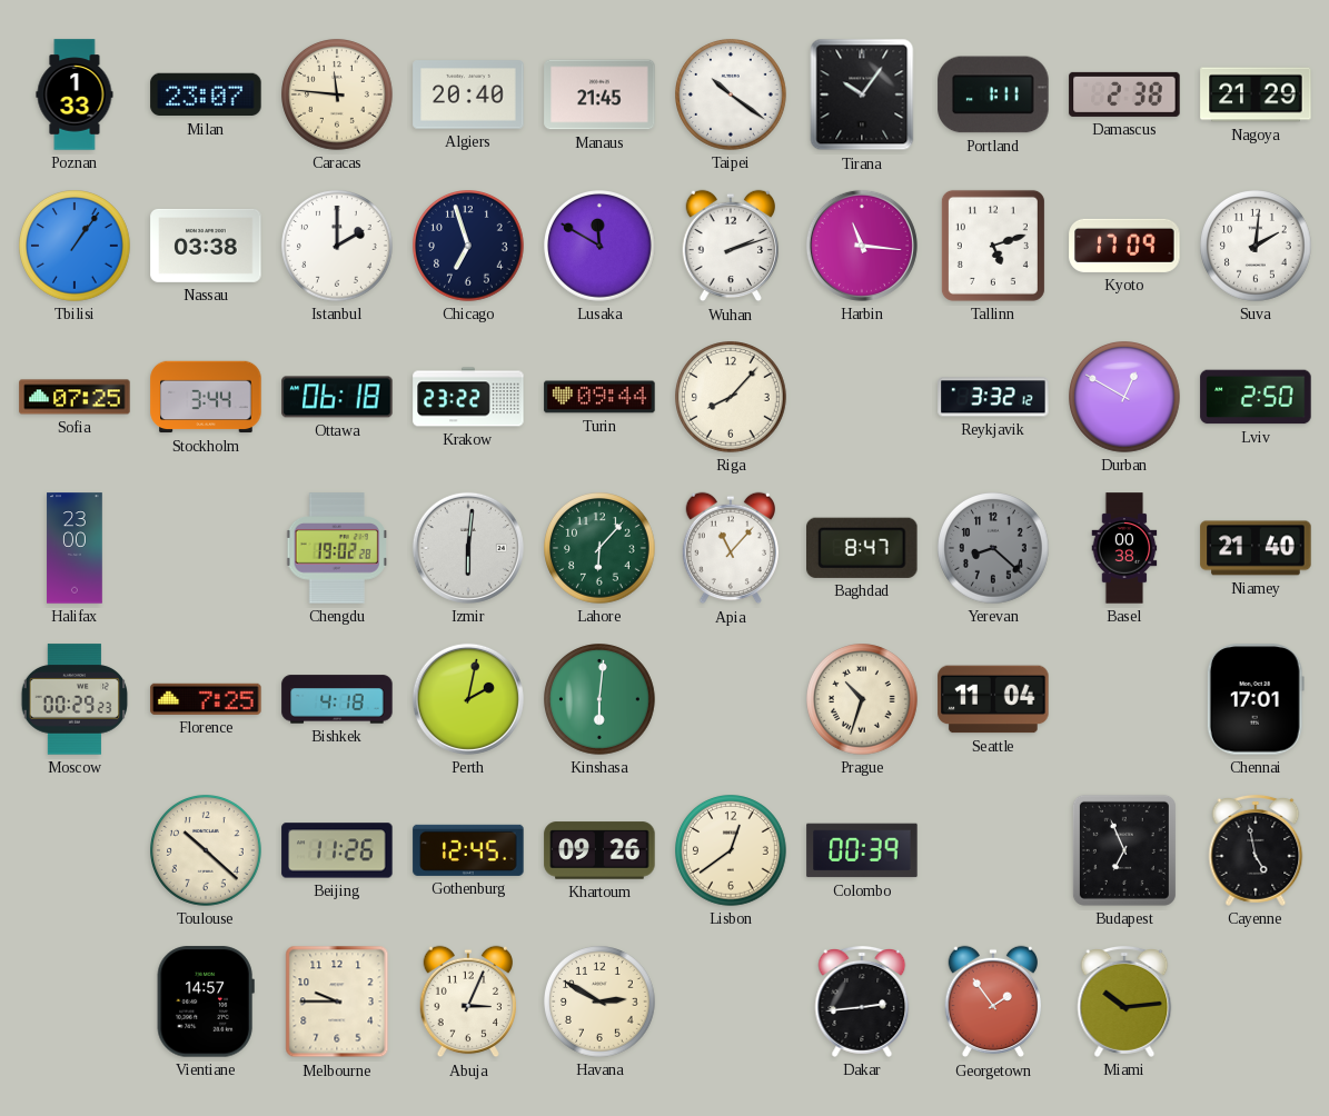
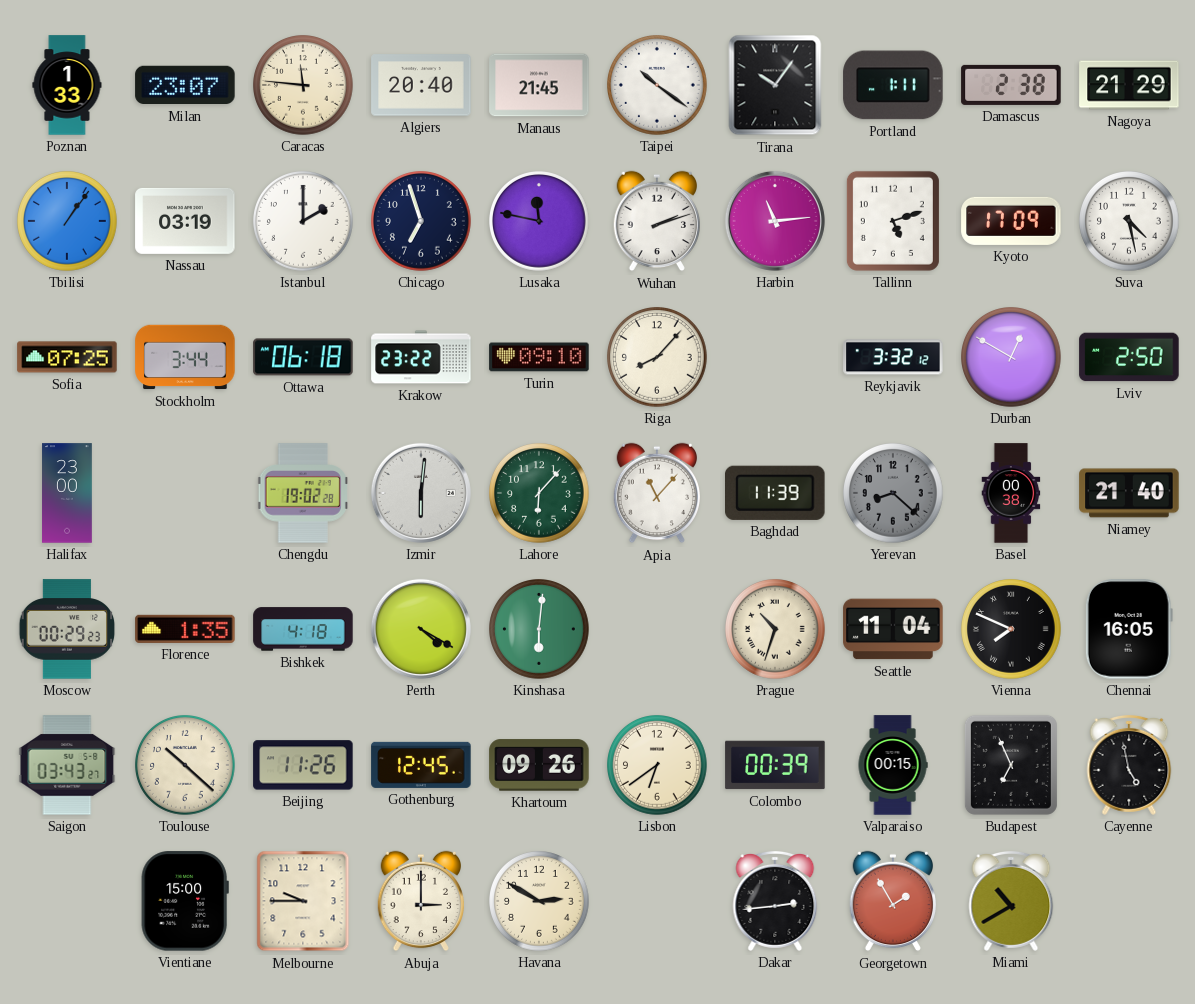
Nassau: 03:38 -> 03:19
Lusaka: 11:50 -> 11:47
Harbin: 11:16 -> 11:14
Suva: 2:01 -> 4:28
Turin: 09:44 -> 09:10
Baghdad: 8:47 -> 11:39
Florence: 7:25 -> 1:35
Perth: 2:02 -> 4:20
Vienna: none -> 7:49
Chennai: 17:01 -> 16:05
Saigon: none -> 03:43
Lisbon: 12:39 -> 6:39
Valparaiso: none -> 00:15
Vientiane: 14:57 -> 15:00
Abuja: 3:04 -> 3:00
Georgetown: 1:54 -> 1:55
Miami: 10:14 -> 10:40
